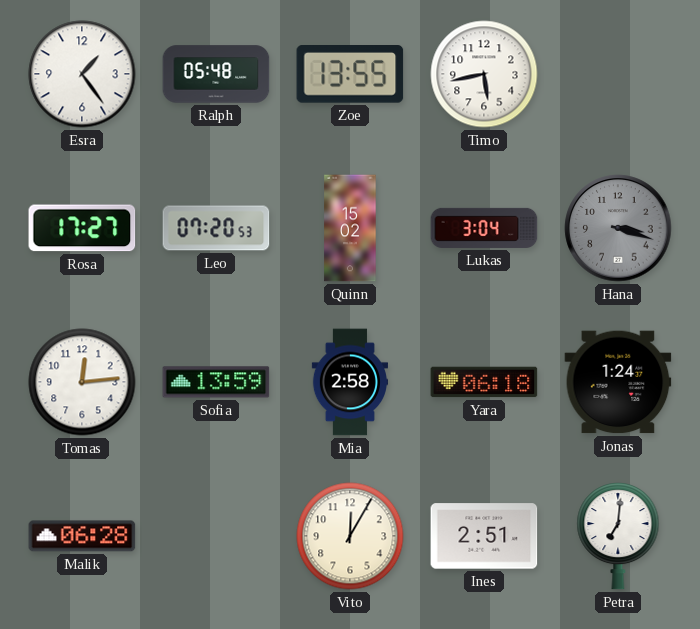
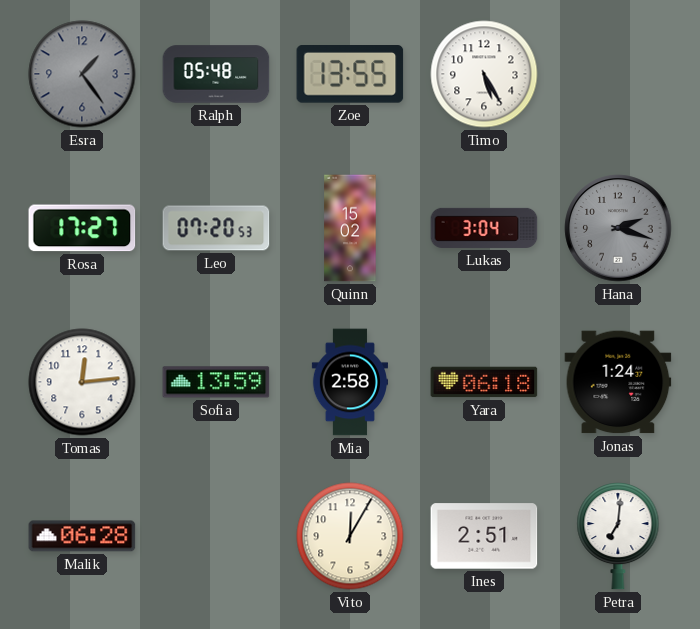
Esra dial: white -> grey
Timo: 5:43 -> 5:25
Hana: 3:18 -> 2:18
